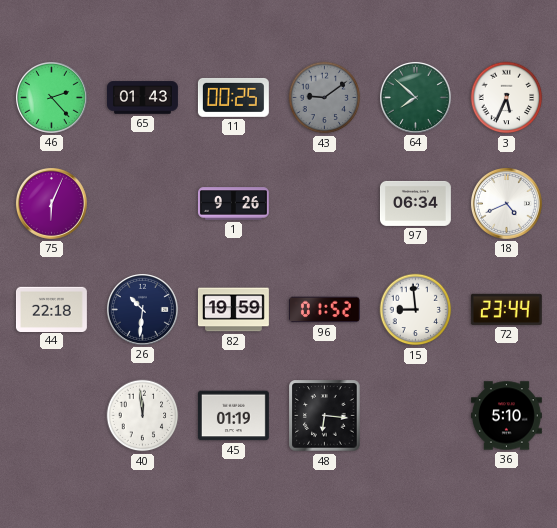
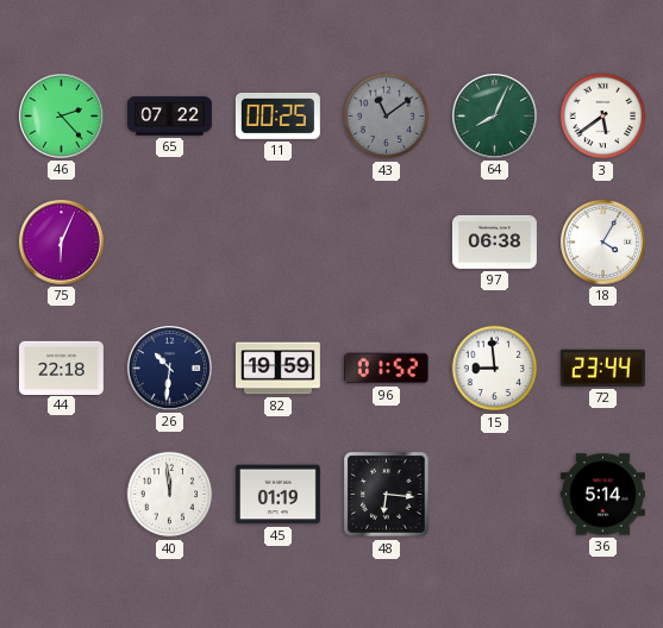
65: 01:43 -> 07:22
43: 9:09 -> 11:09
64: 7:52 -> 8:04
3: 5:34 -> 5:39
1: 9:26 -> none
97: 06:34 -> 06:38
18: 4:41 -> 4:05
36: 5:10 -> 5:14
